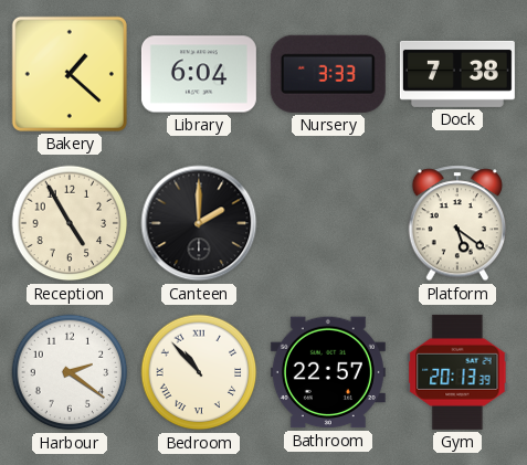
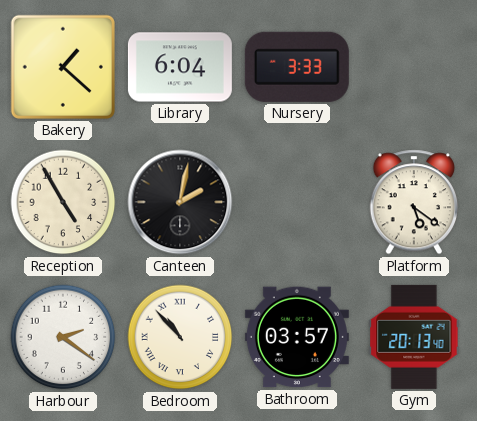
Dock: 7:38 -> none
Canteen: 2:00 -> 2:02
Bathroom: 22:57 -> 03:57
Gym: 20:13:39 -> 20:13:40
